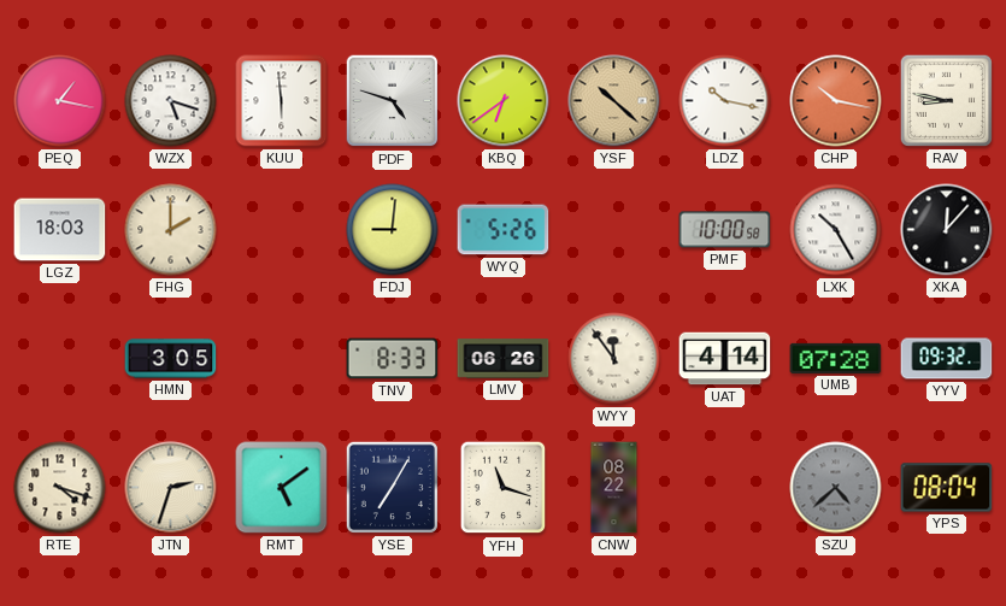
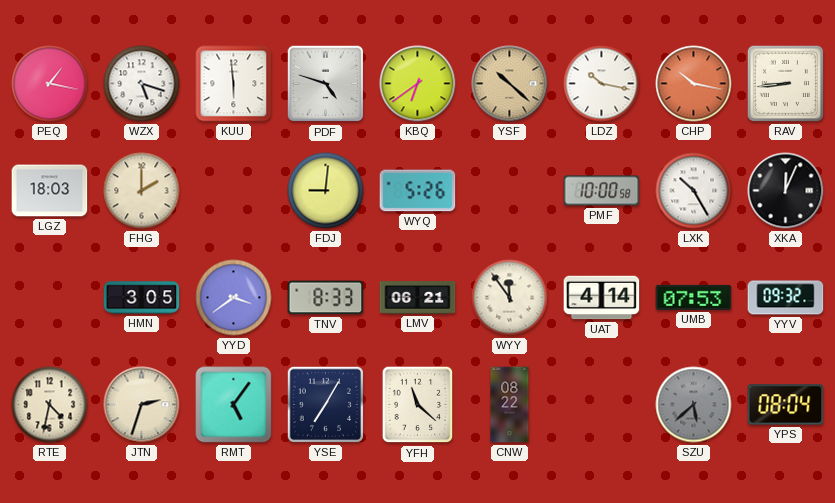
RAV: 8:47 -> 8:44
XKA: 12:07 -> 12:04
YYD: none -> 3:39
LMV: 06:26 -> 06:21
UMB: 07:28 -> 07:53
RTE: 4:18 -> 4:32
RMT: 5:09 -> 5:06
YFH: 11:18 -> 11:22
SZU: 4:38 -> 5:38
